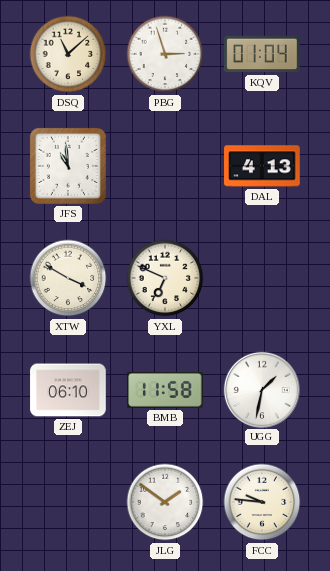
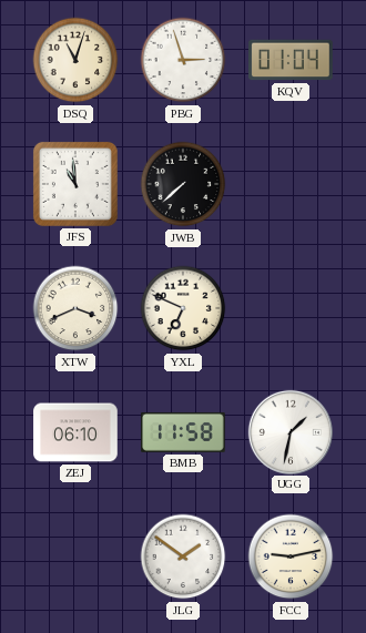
DSQ: 11:08 -> 11:03
JWB: none -> 7:38
DAL: 4:13 -> none
XTW: 3:50 -> 3:41
FCC: 9:46 -> 9:13
